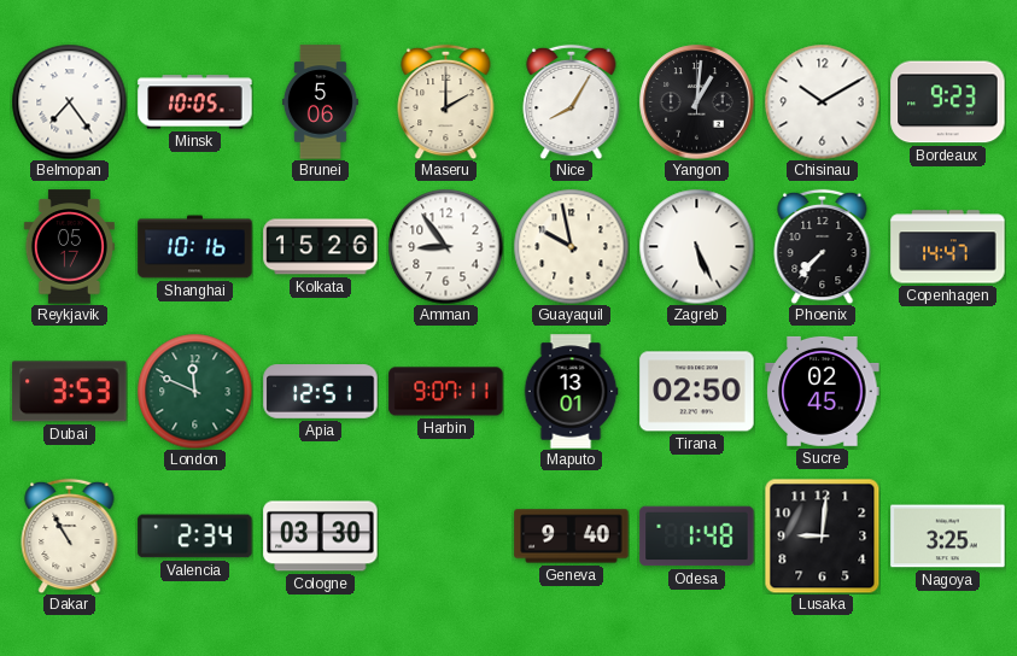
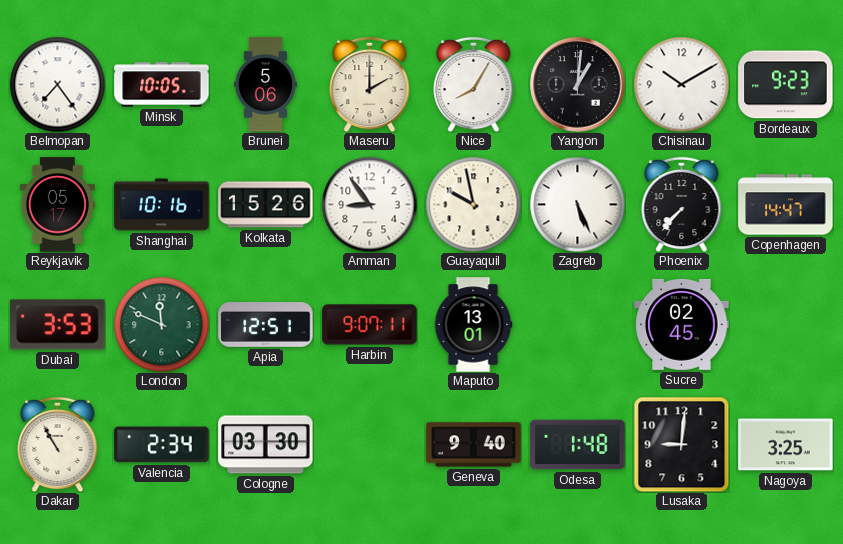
Tirana: 02:50 -> none
